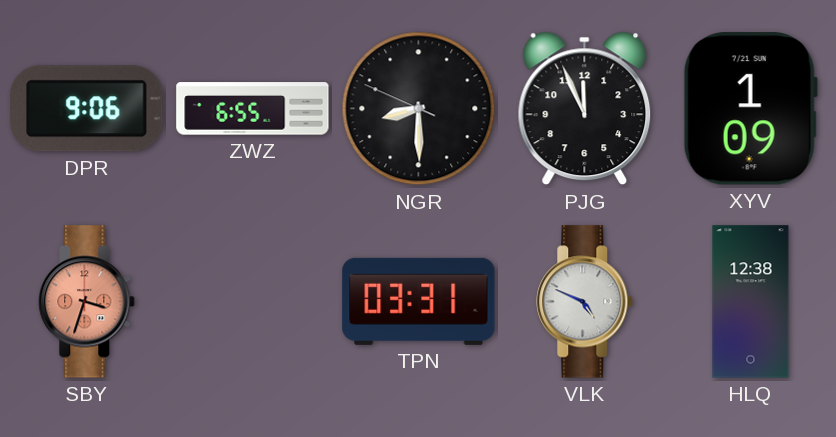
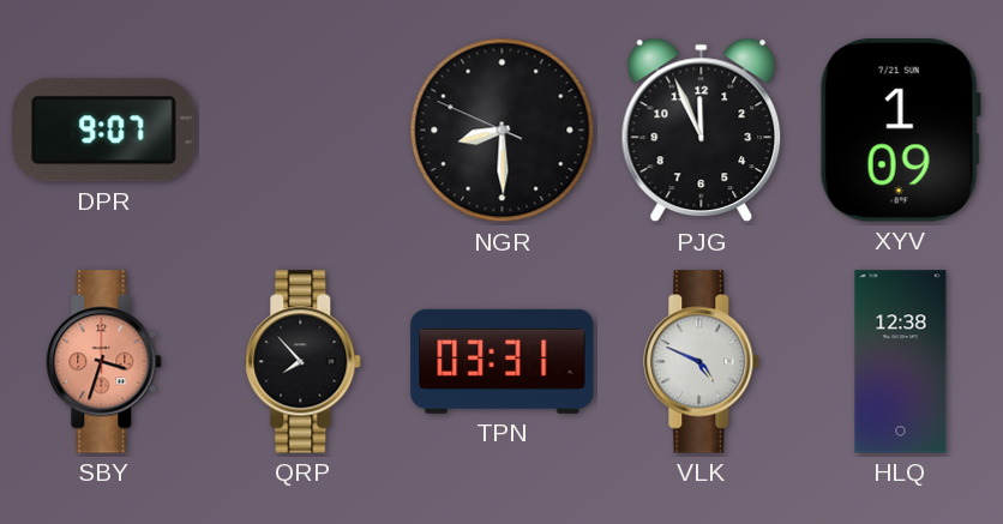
DPR: 9:06 -> 9:07
ZWZ: 6:55 -> none
QRP: none -> 7:53
